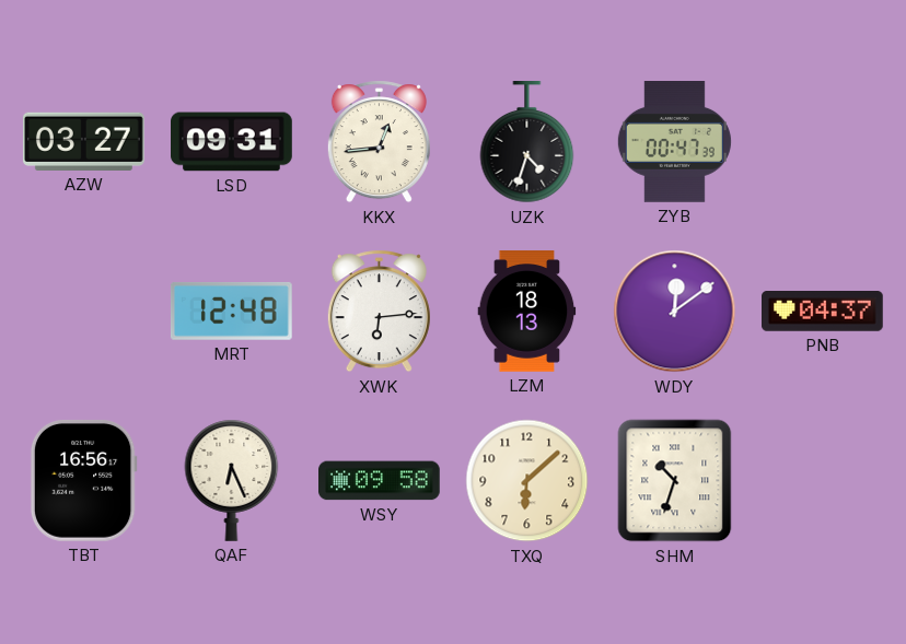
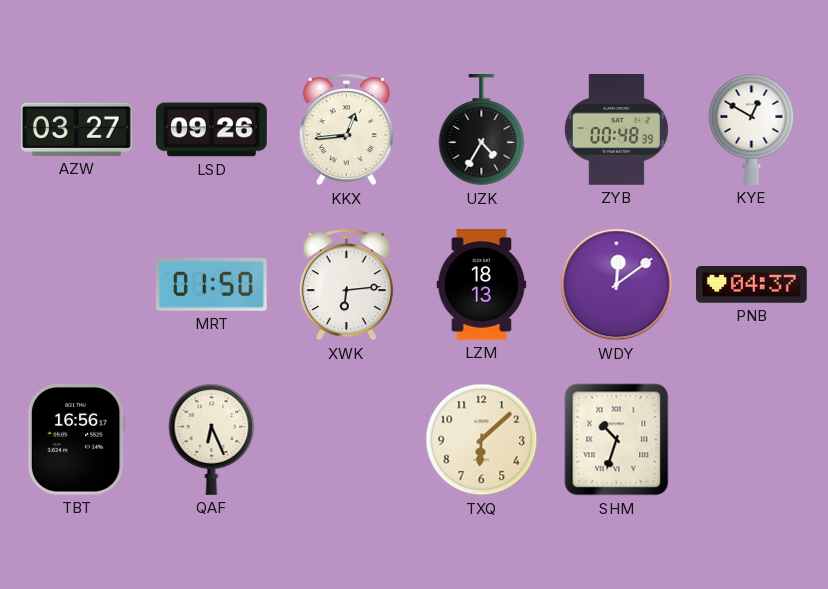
LSD: 09:31 -> 09:26
UZK: 4:33 -> 4:35
ZYB: 00:47 -> 00:48
KYE: none -> 12:50
MRT: 12:48 -> 01:50
WSY: 09:58 -> none
